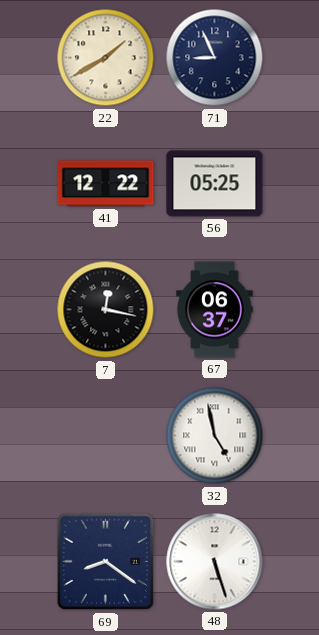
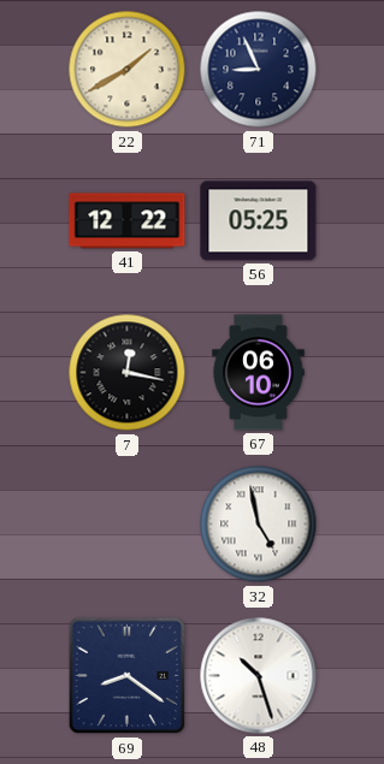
67: 06:37 -> 06:10
48: 5:27 -> 10:27
